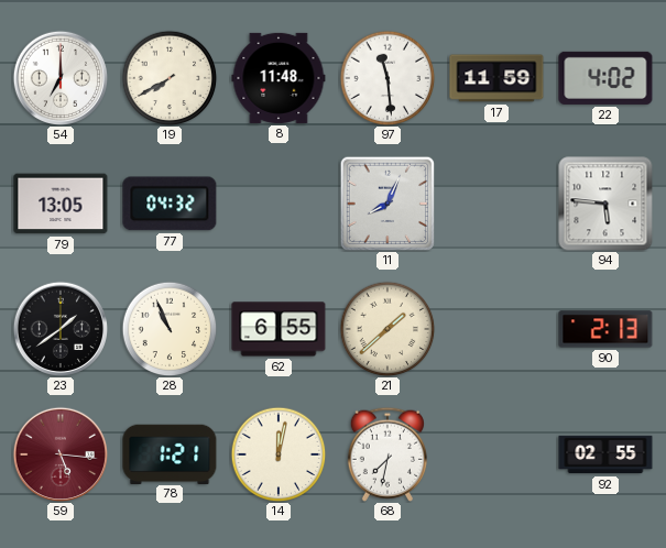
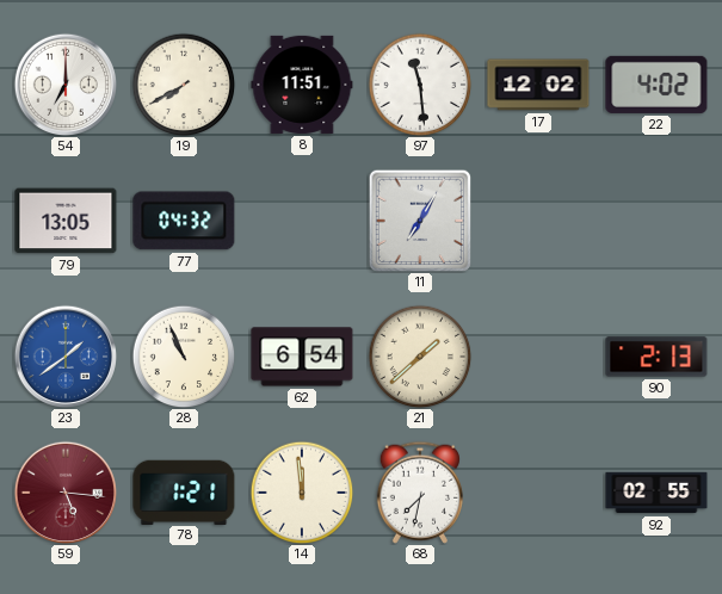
8: 11:48 -> 11:51
17: 11:59 -> 12:02
11: 8:04 -> 7:05
94: 5:46 -> none
23 dial: black -> blue
62: 6:55 -> 6:54
14: 12:02 -> 11:59
